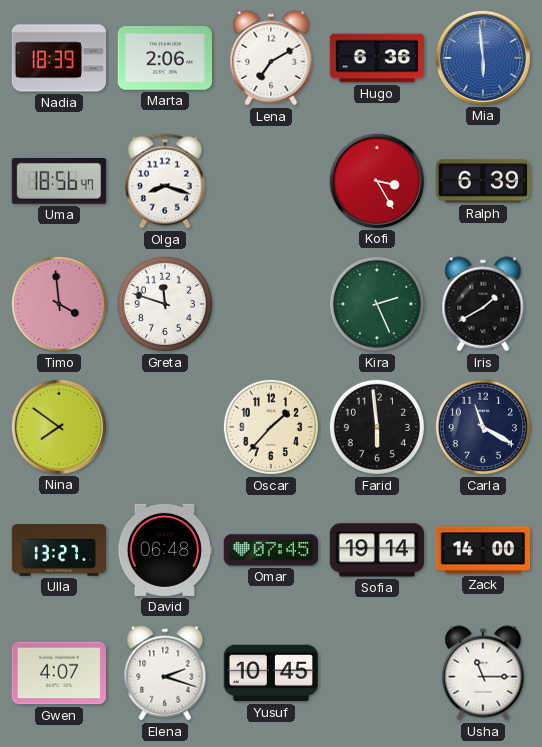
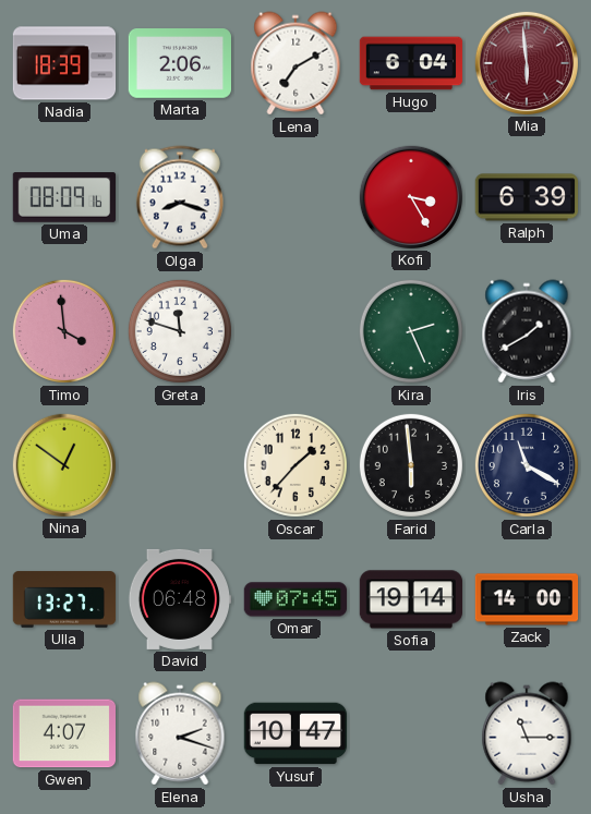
Hugo: 6:36 -> 6:04
Mia dial: blue -> burgundy
Uma: 18:56 -> 08:09
Nina: 7:51 -> 12:51
Yusuf: 10:45 -> 10:47
